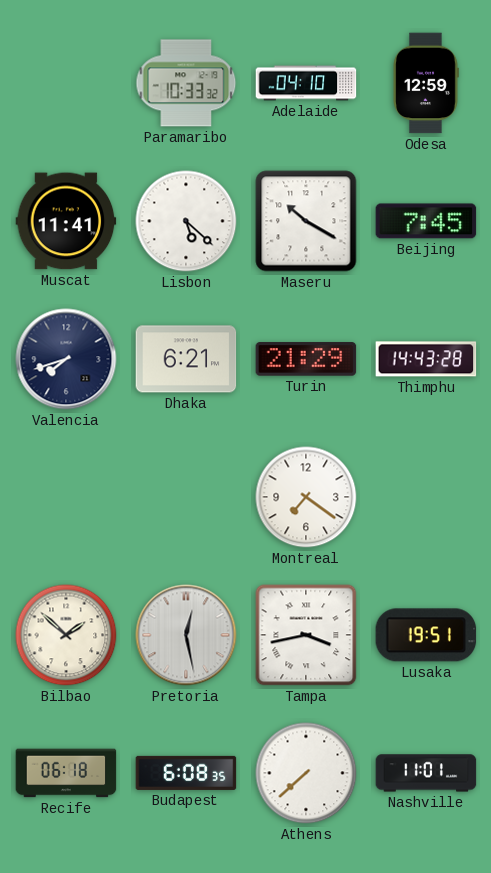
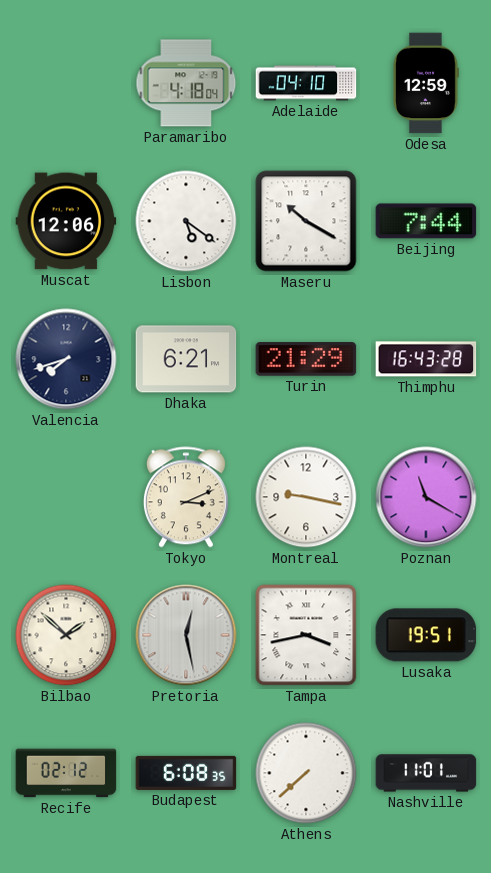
Paramaribo: 10:33 -> 4:18
Muscat: 11:41 -> 12:06
Lisbon: 5:22 -> 5:21
Beijing: 7:45 -> 7:44
Thimphu: 14:43 -> 16:43
Tokyo: none -> 3:11
Montreal: 7:21 -> 9:17
Poznan: none -> 11:20
Recife: 06:18 -> 02:12
